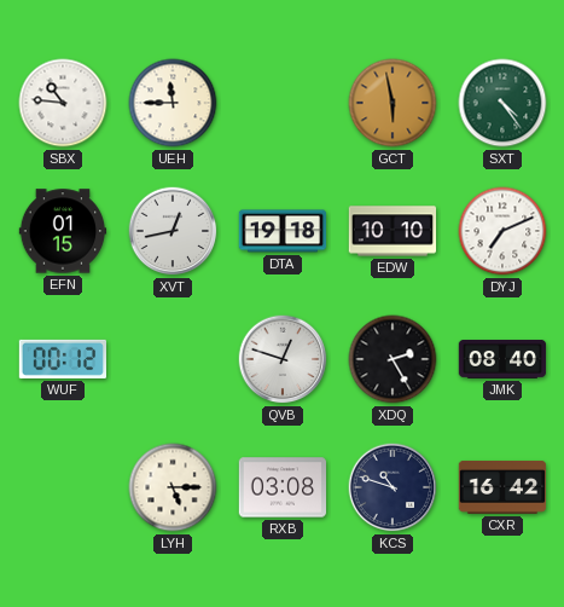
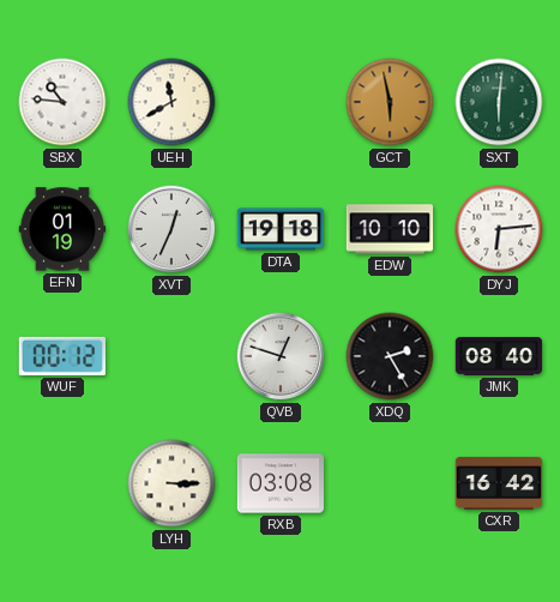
UEH: 11:45 -> 11:40
SXT: 4:24 -> 6:01
EFN: 01:15 -> 01:19
XVT: 12:43 -> 12:34
DYJ: 7:11 -> 6:14
LYH: 5:15 -> 3:15
KCS: 10:48 -> none
